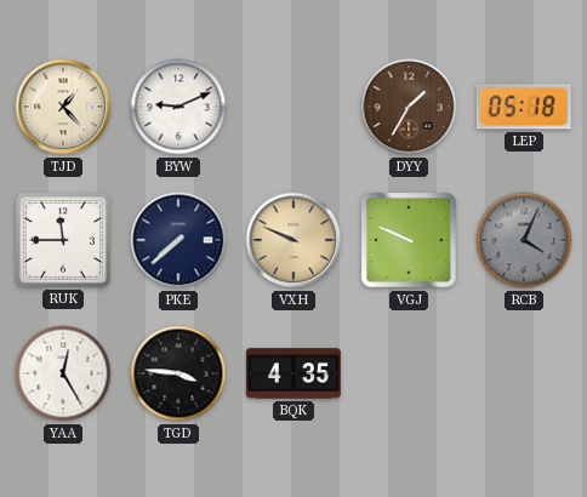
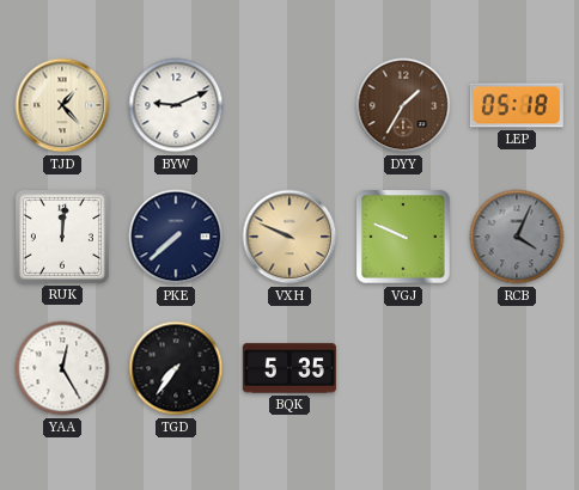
RUK: 11:45 -> 12:01
TGD: 3:46 -> 7:36
BQK: 4:35 -> 5:35
